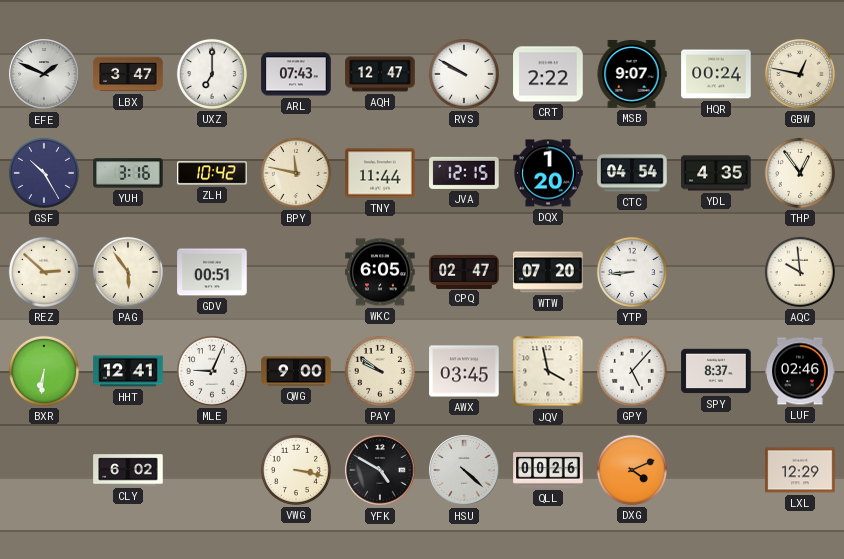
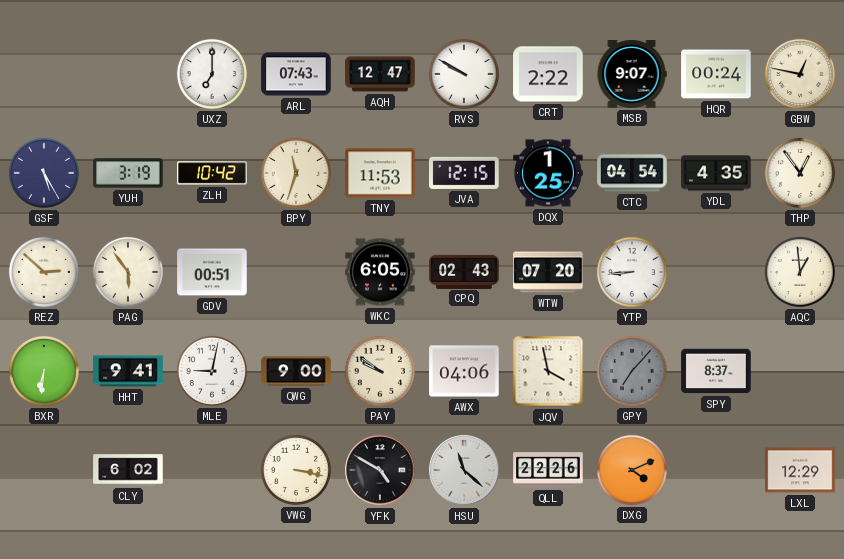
EFE: 1:49 -> none
LBX: 3:47 -> none
GSF: 10:25 -> 5:25
YUH: 3:16 -> 3:19
BPY: 11:47 -> 11:33
TNY: 11:44 -> 11:53
DQX: 1:20 -> 1:25
CPQ: 02:47 -> 02:43
AQC: 9:59 -> 12:59
HHT: 12:41 -> 9:41
MLE: 9:04 -> 9:02
AWX: 03:45 -> 04:06
GPY: 5:07 -> 7:07
GPY dial: white -> grey
LUF: 02:46 -> none
HSU: 4:22 -> 11:22
QLL: 00:26 -> 22:26
